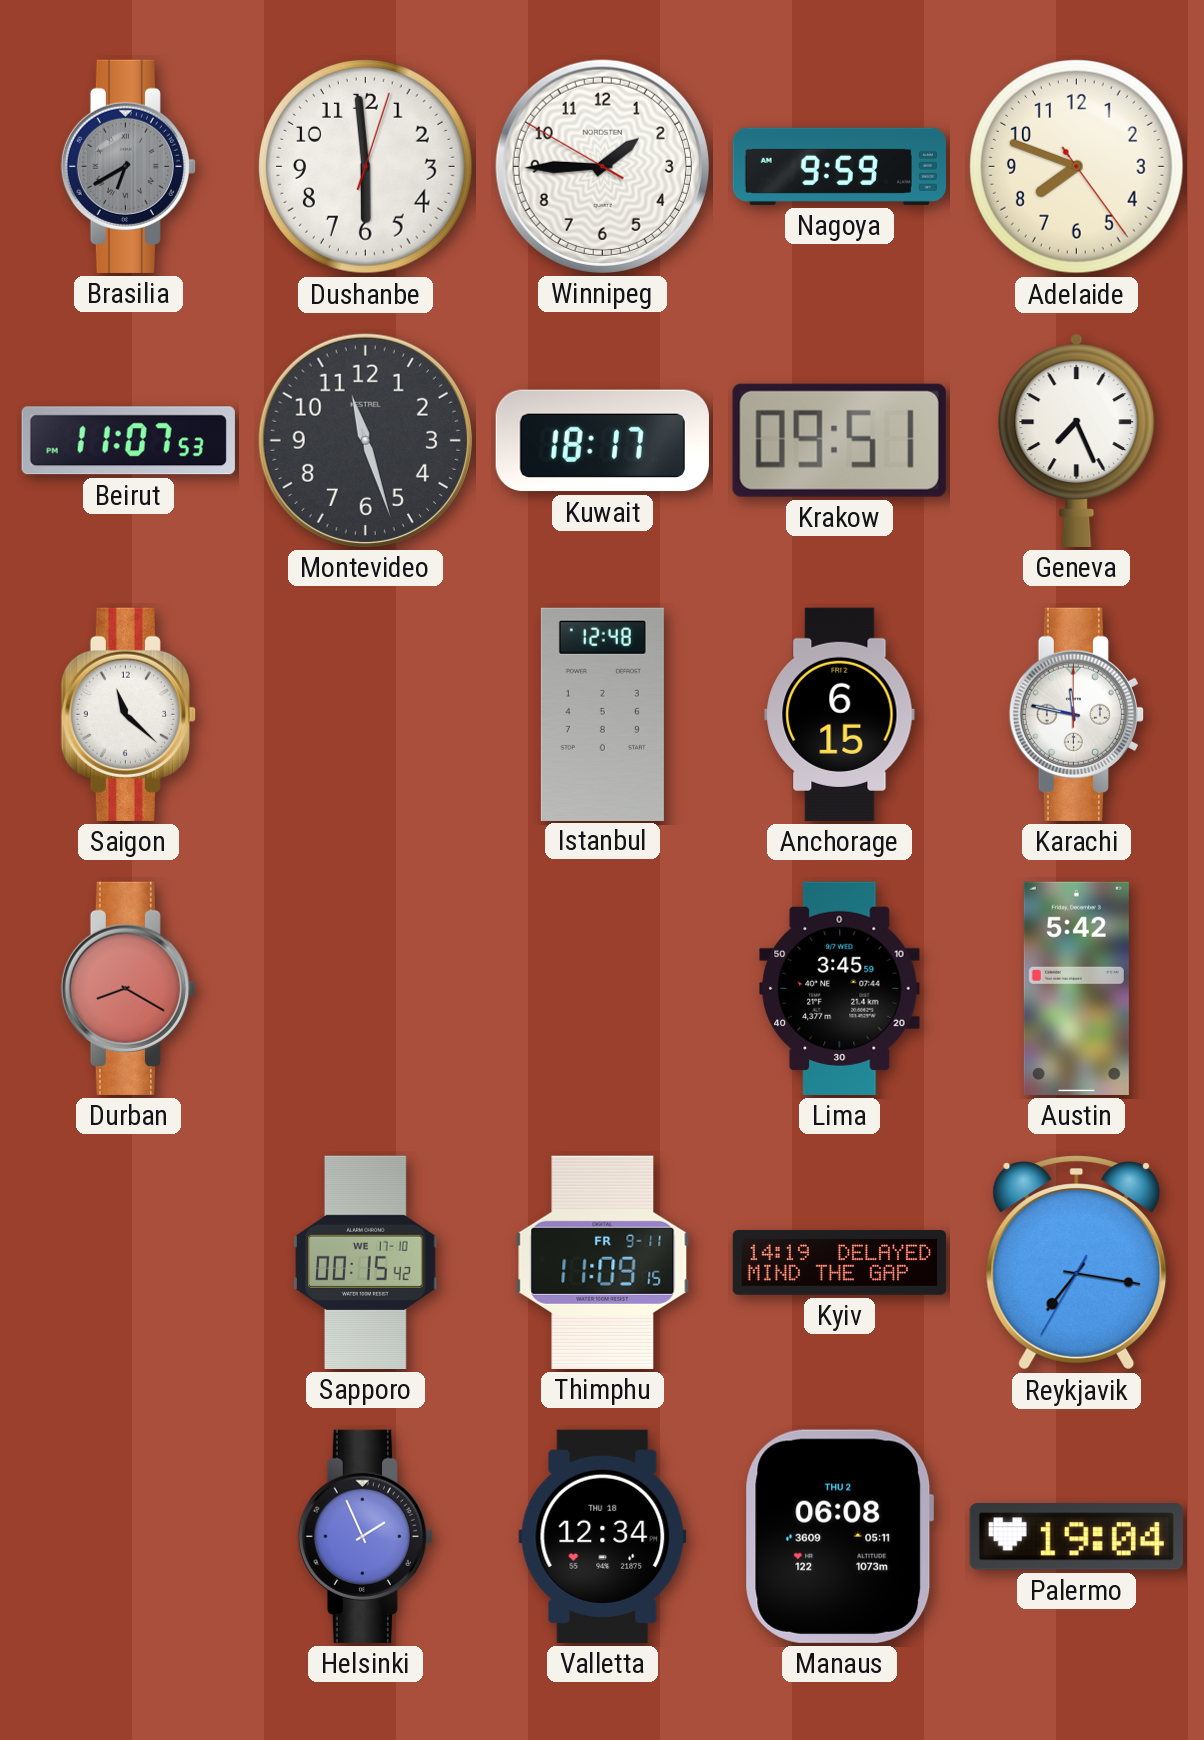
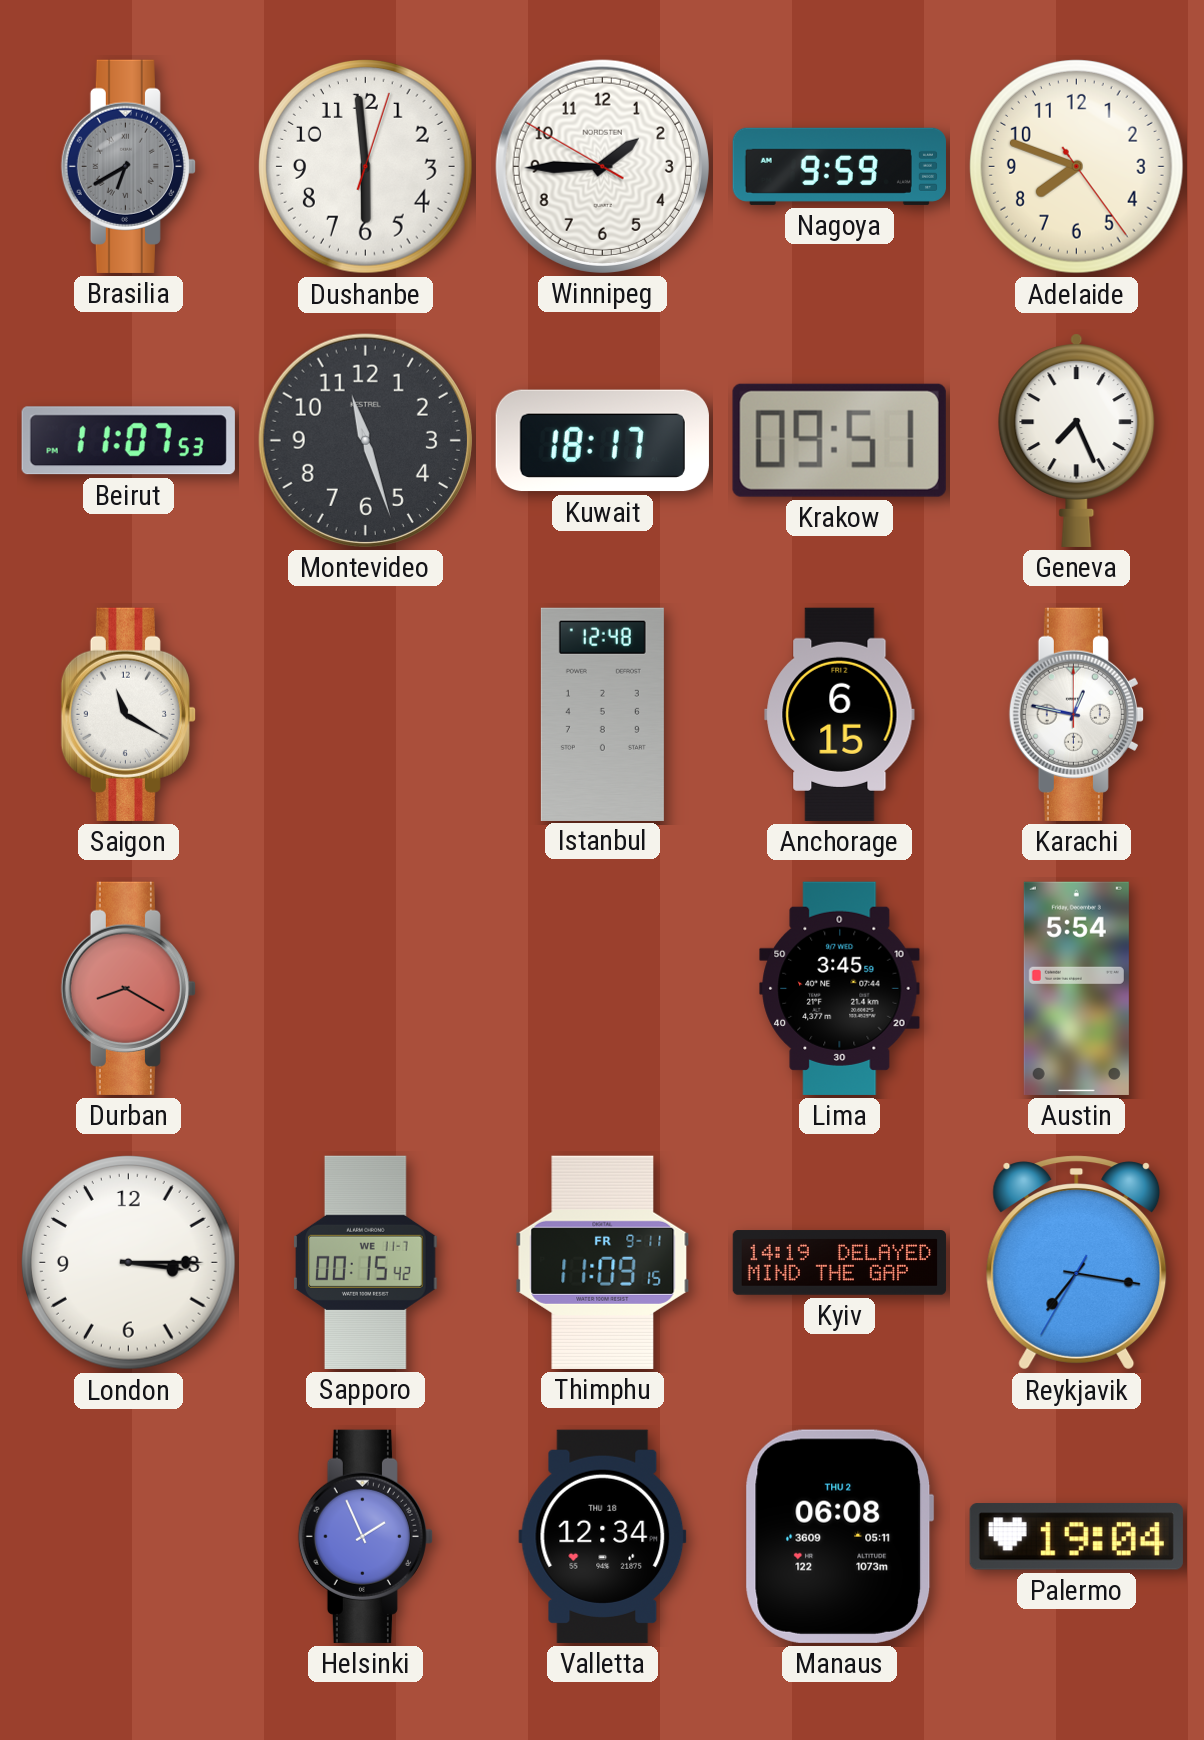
Saigon: 11:22 -> 11:20
Karachi: 11:47 -> 12:47
Austin: 5:42 -> 5:54
London: none -> 3:15
Sapporo date: WE 17-10 -> WE 11-7
